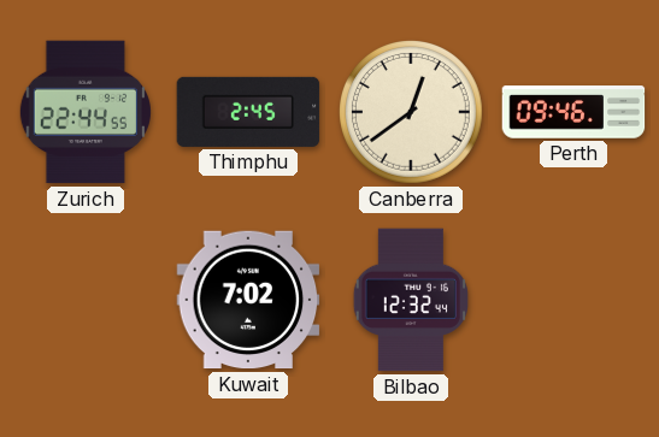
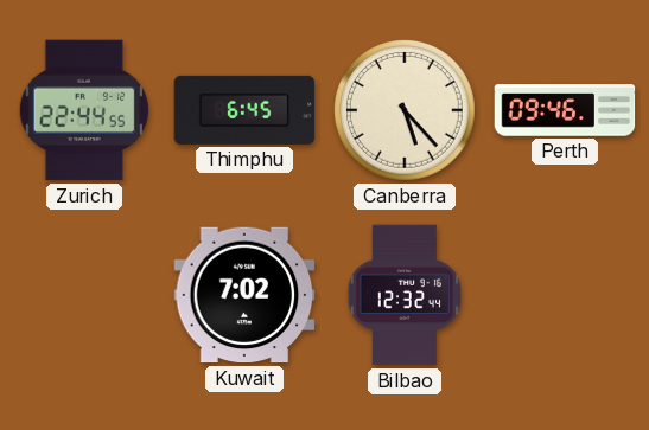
Thimphu: 2:45 -> 6:45
Canberra: 12:39 -> 5:23
